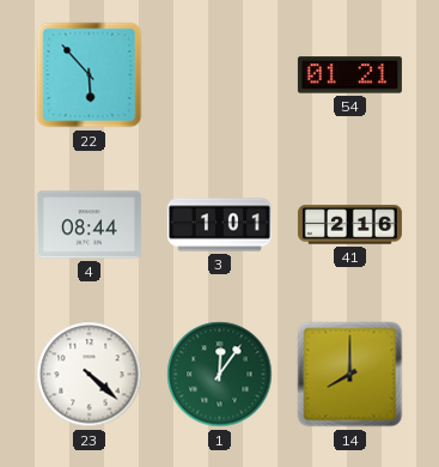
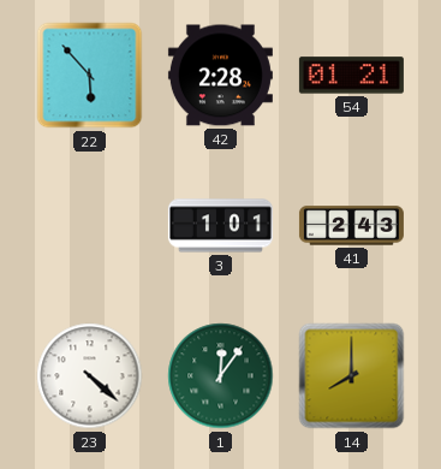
42: none -> 2:28
4: 08:44 -> none
41: 2:16 -> 2:43
